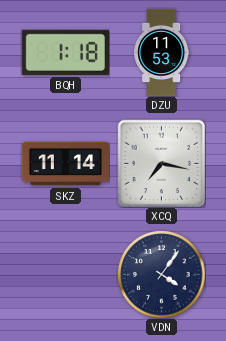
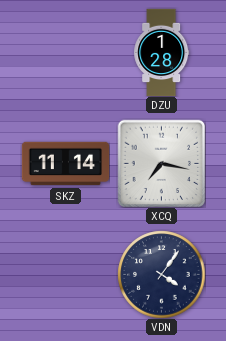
BQH: 1:18 -> none
DZU: 11:53 -> 1:28
